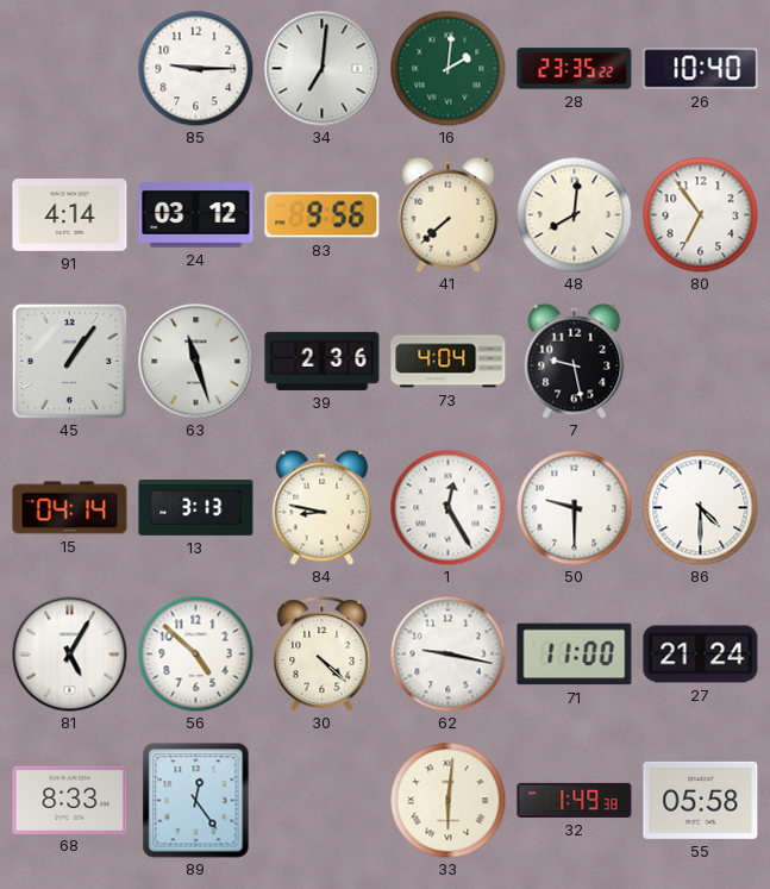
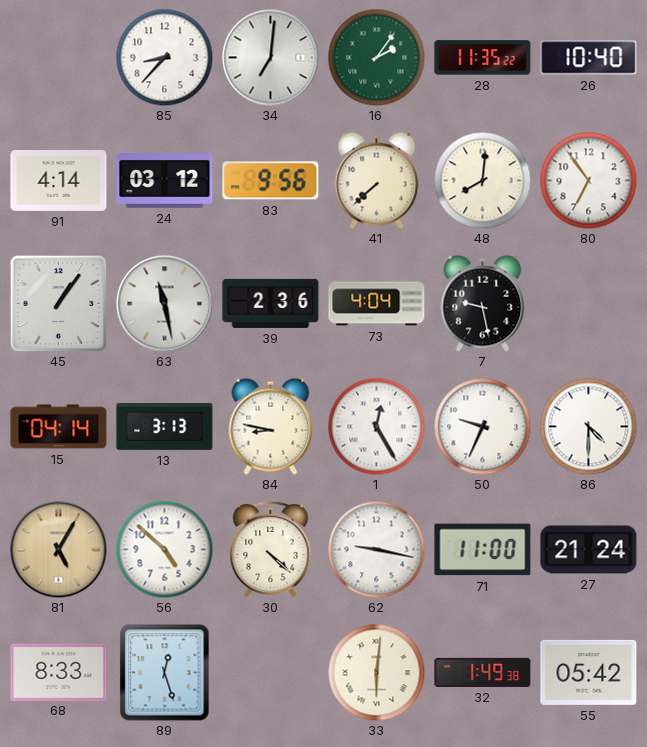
85: 9:15 -> 8:37
16: 2:01 -> 2:06
28: 23:35 -> 11:35
63: 11:27 -> 11:28
50: 9:30 -> 9:34
81 dial: white -> champagne
89: 12:24 -> 12:27
55: 05:58 -> 05:42
